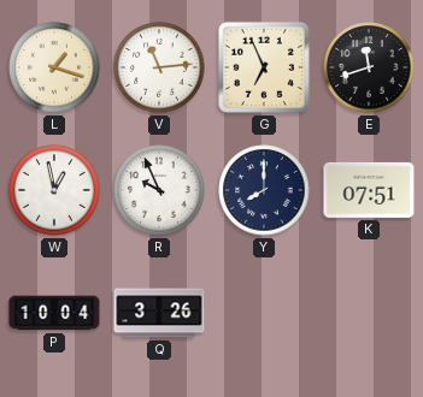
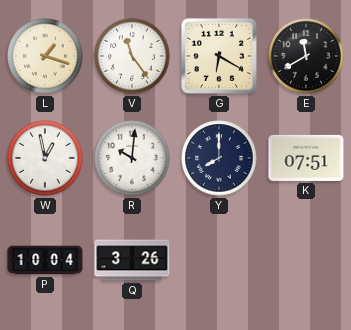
V: 11:14 -> 11:24
G: 6:56 -> 6:20
E: 11:42 -> 11:40
R: 9:56 -> 10:01
